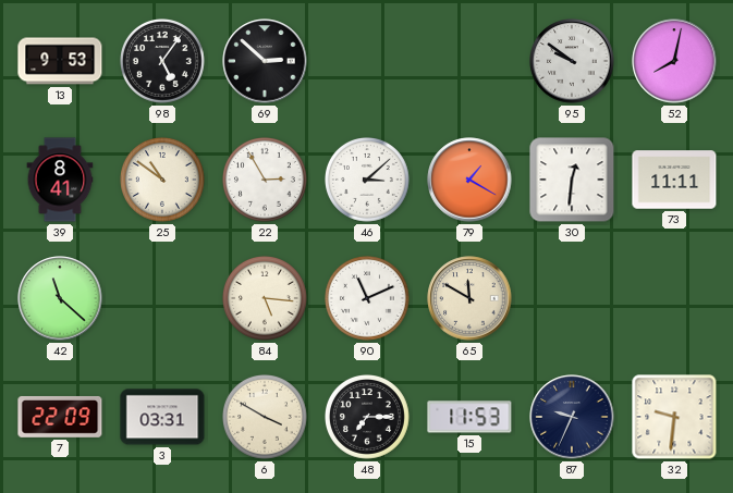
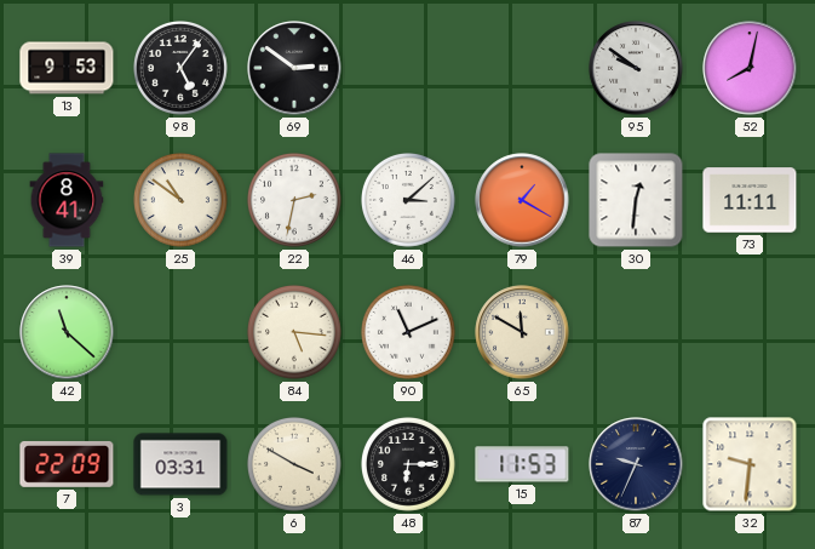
69: 2:52 -> 2:51
22: 2:55 -> 2:32
48: 7:15 -> 6:15
